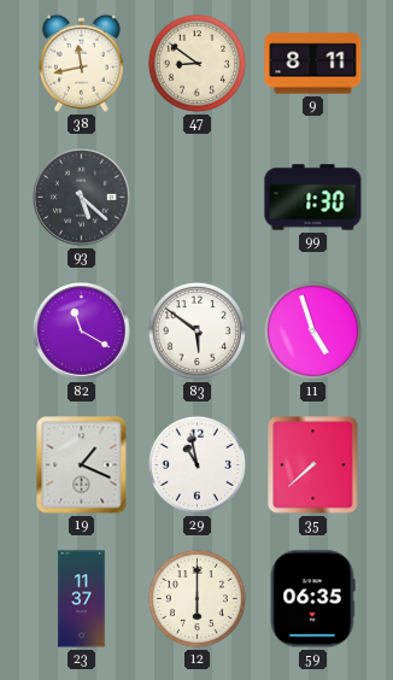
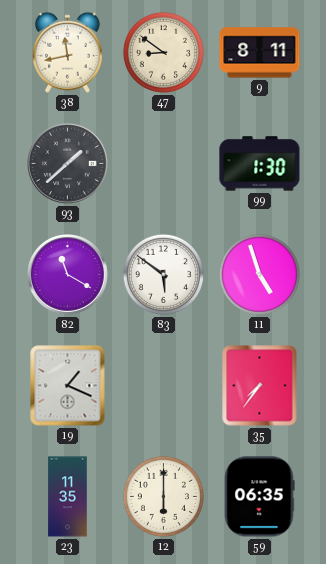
93: 5:22 -> 1:38
29: 10:58 -> none
35: 7:38 -> 7:36
23: 11:37 -> 11:35
